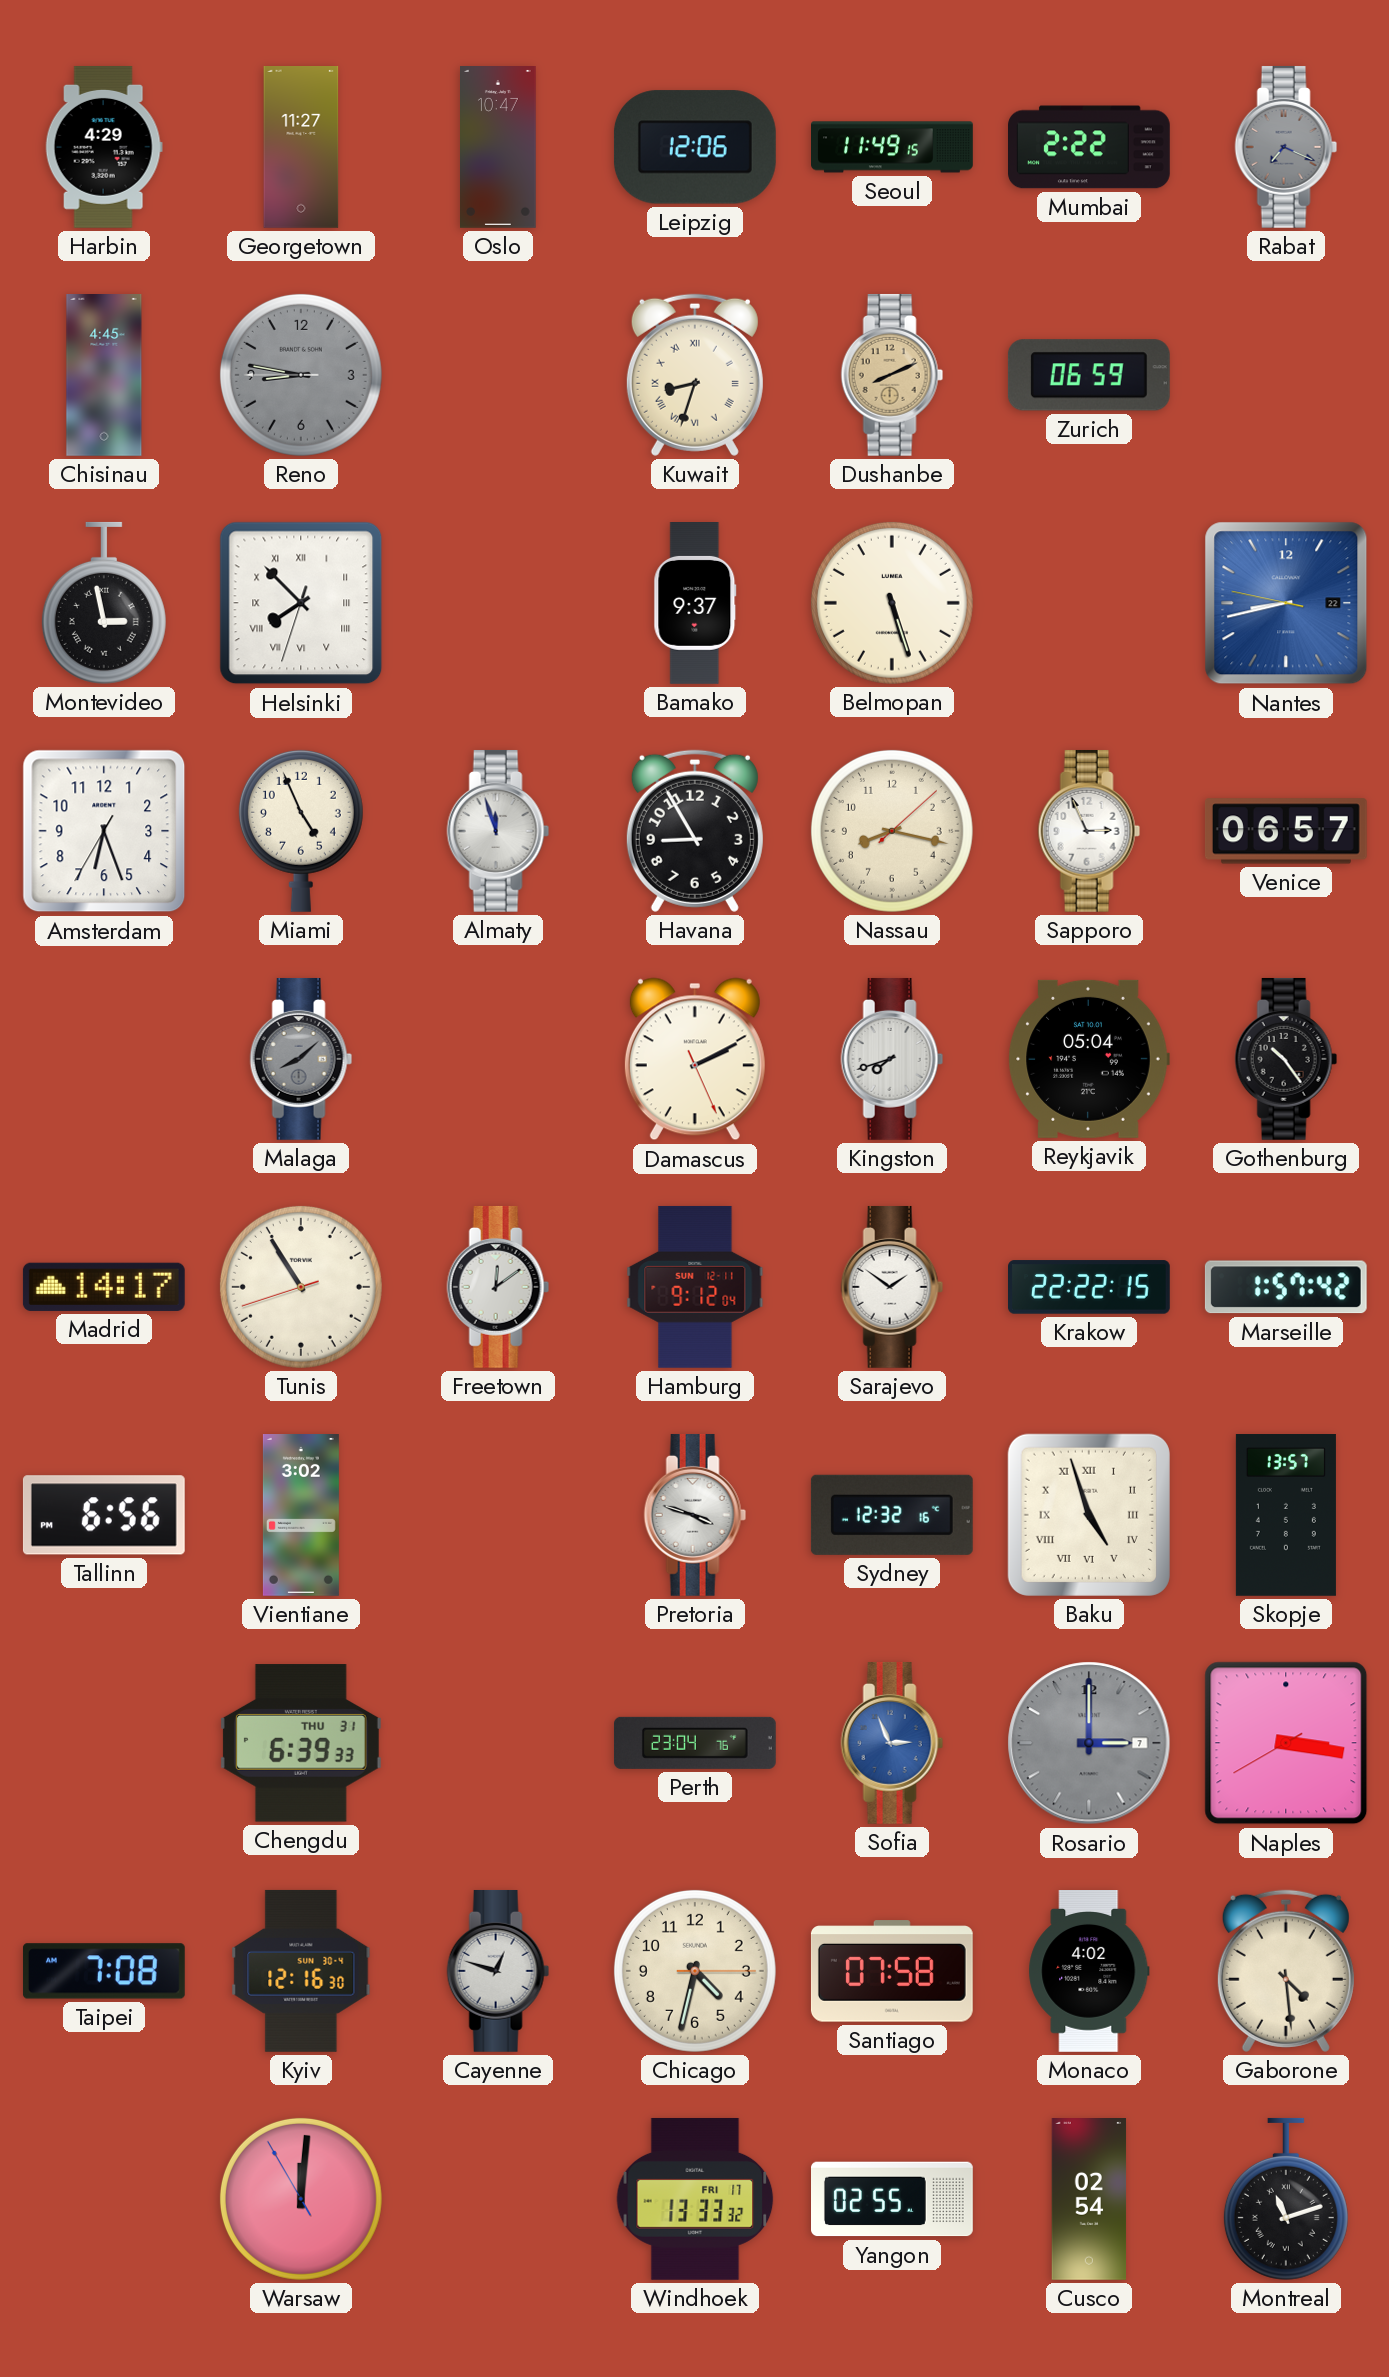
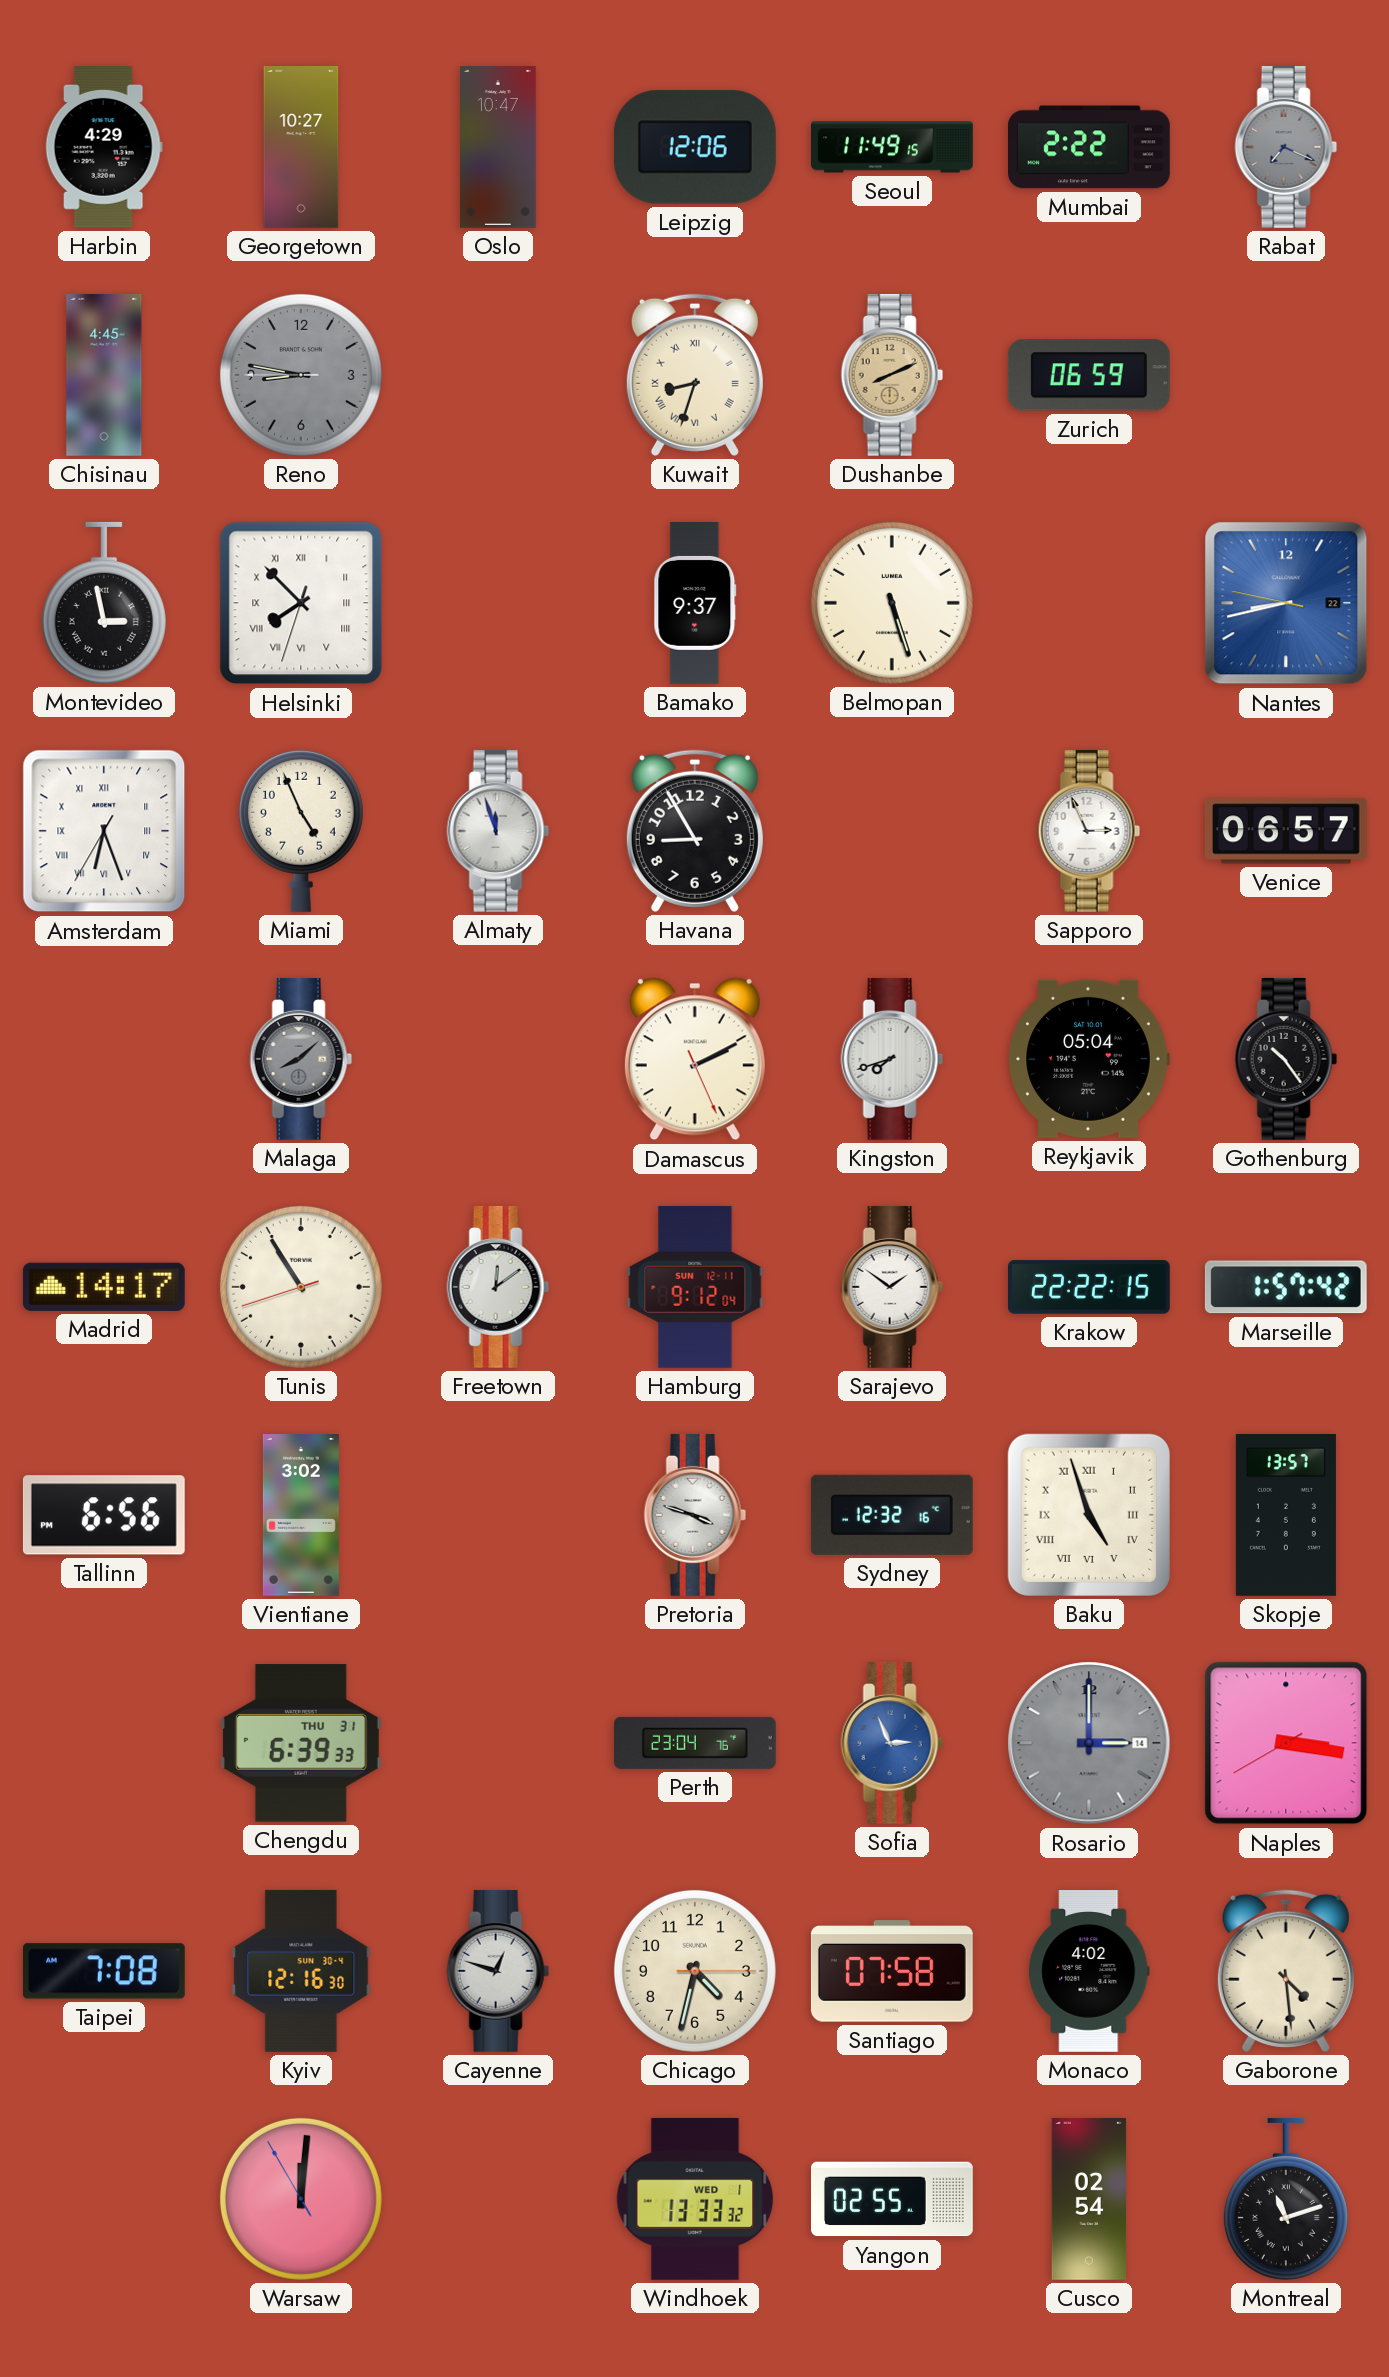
Georgetown: 11:27 -> 10:27
Amsterdam numerals: Arabic -> Roman
Nassau: 8:17 -> none
Rosario date: 7 -> 14
Windhoek date: FRI 17 -> WED 1
